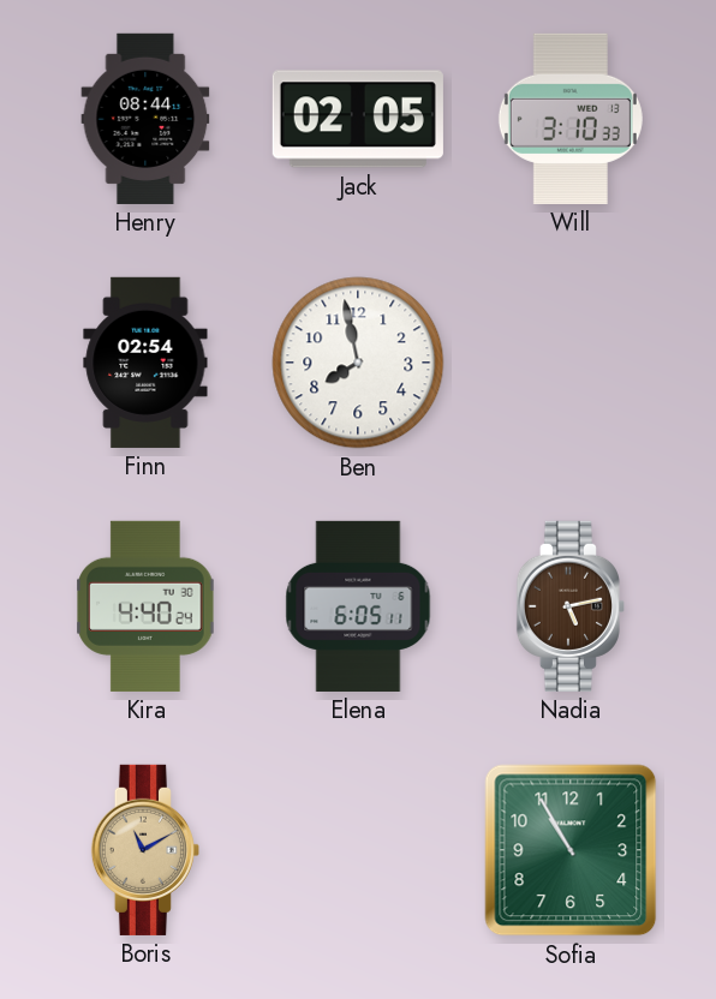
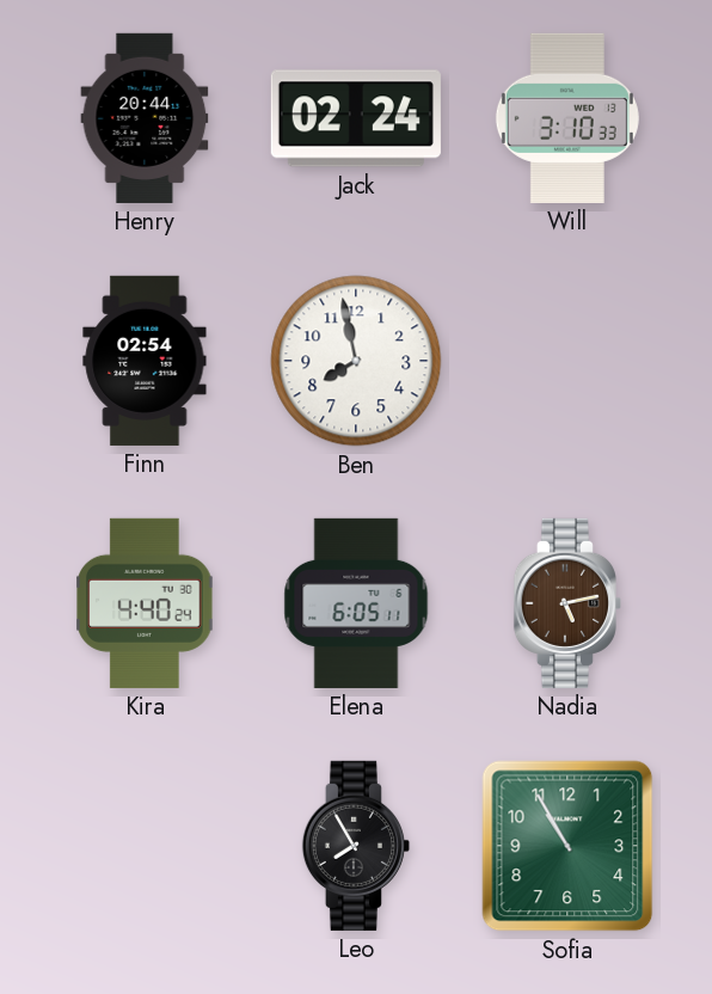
Henry: 08:44 -> 20:44
Jack: 02:05 -> 02:24
Boris: 11:10 -> none
Leo: none -> 7:55
